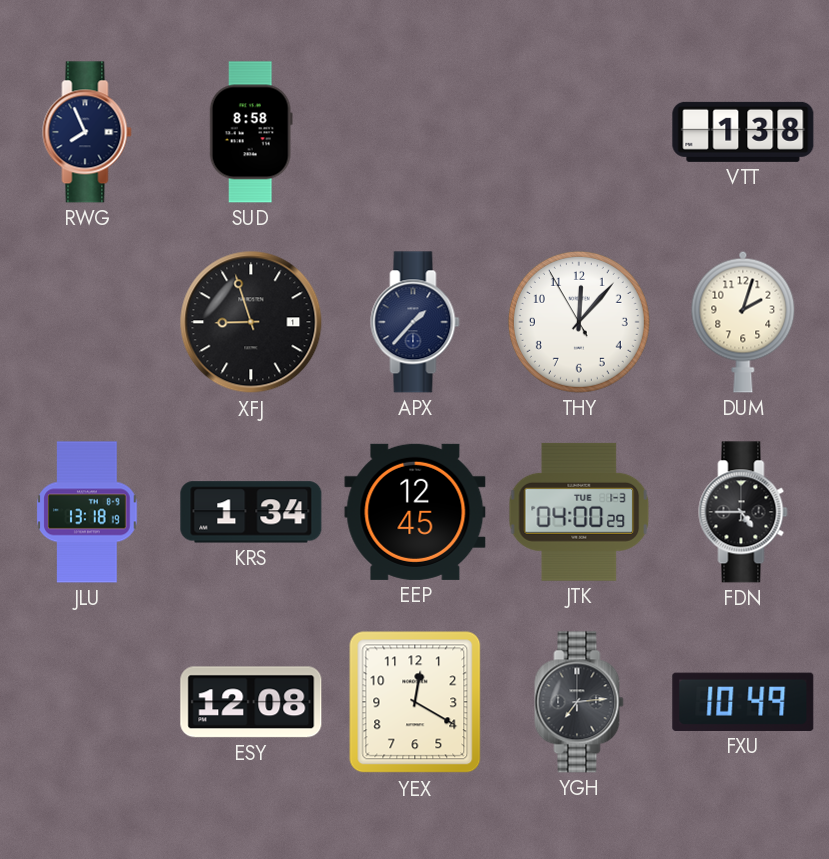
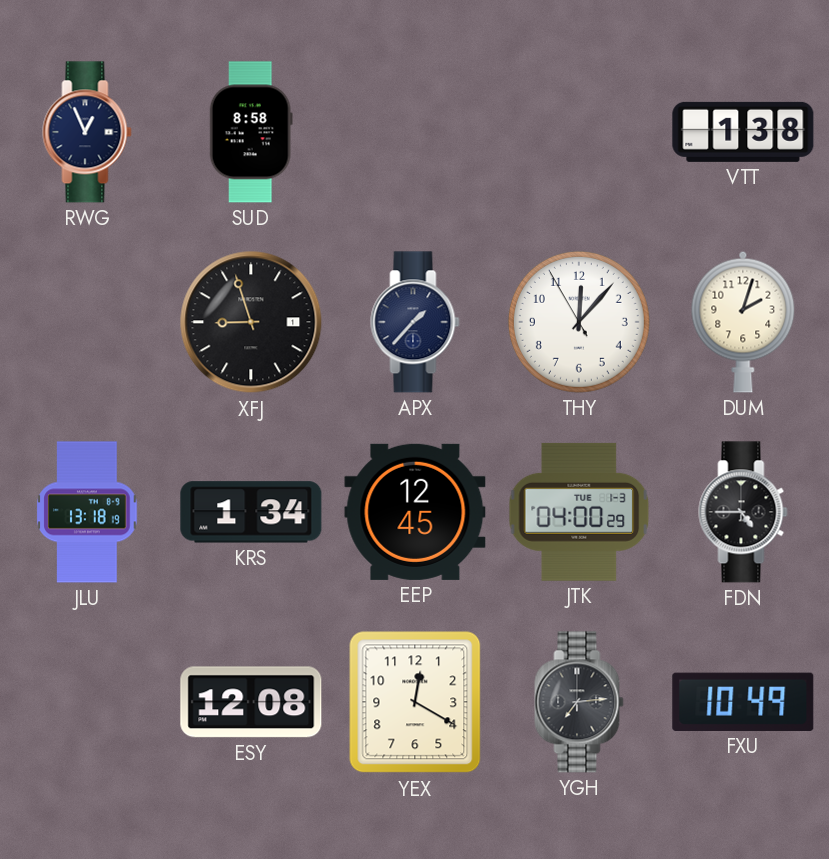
RWG: 7:56 -> 12:56
